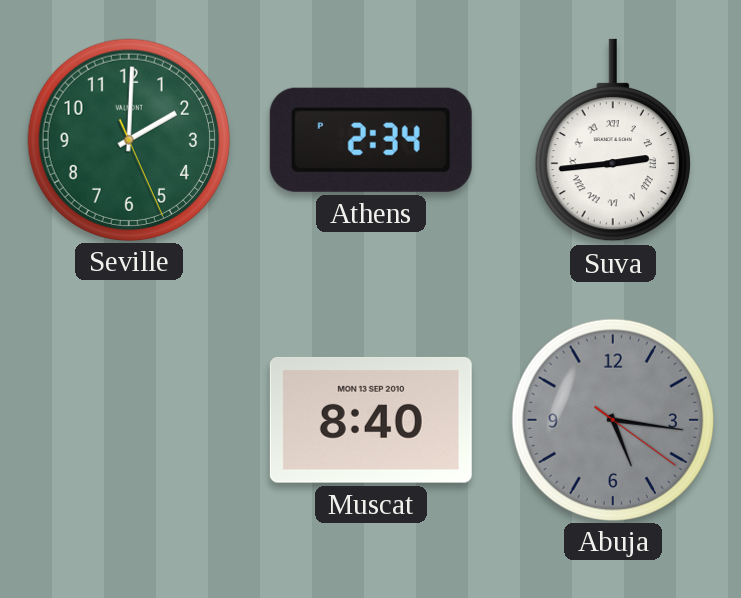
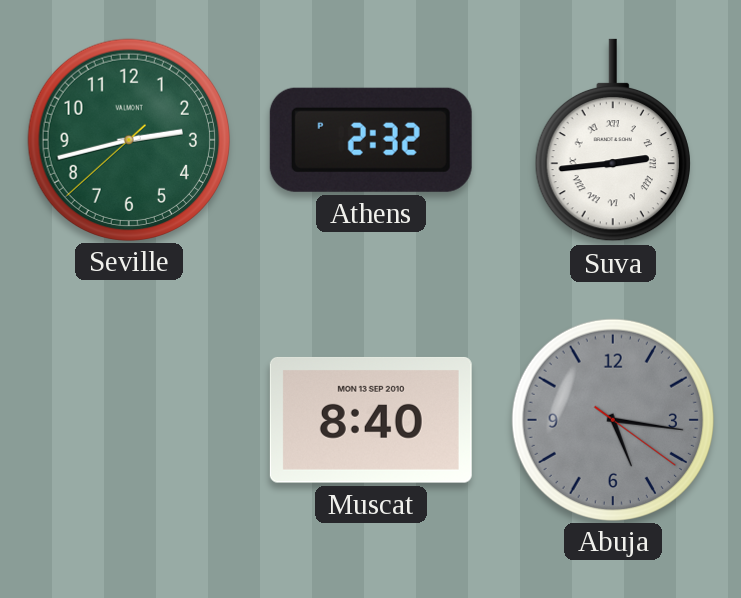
Seville: 2:00 -> 2:42
Athens: 2:34 -> 2:32
